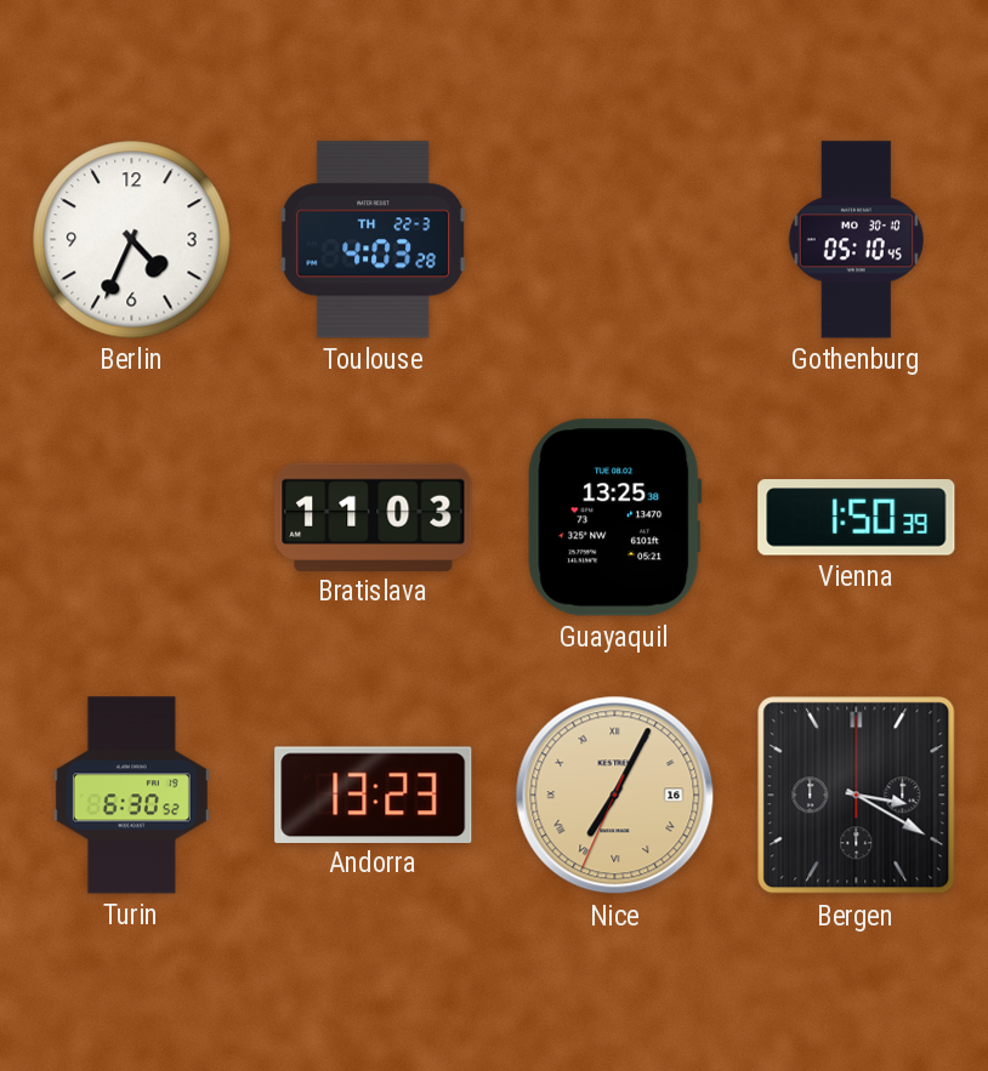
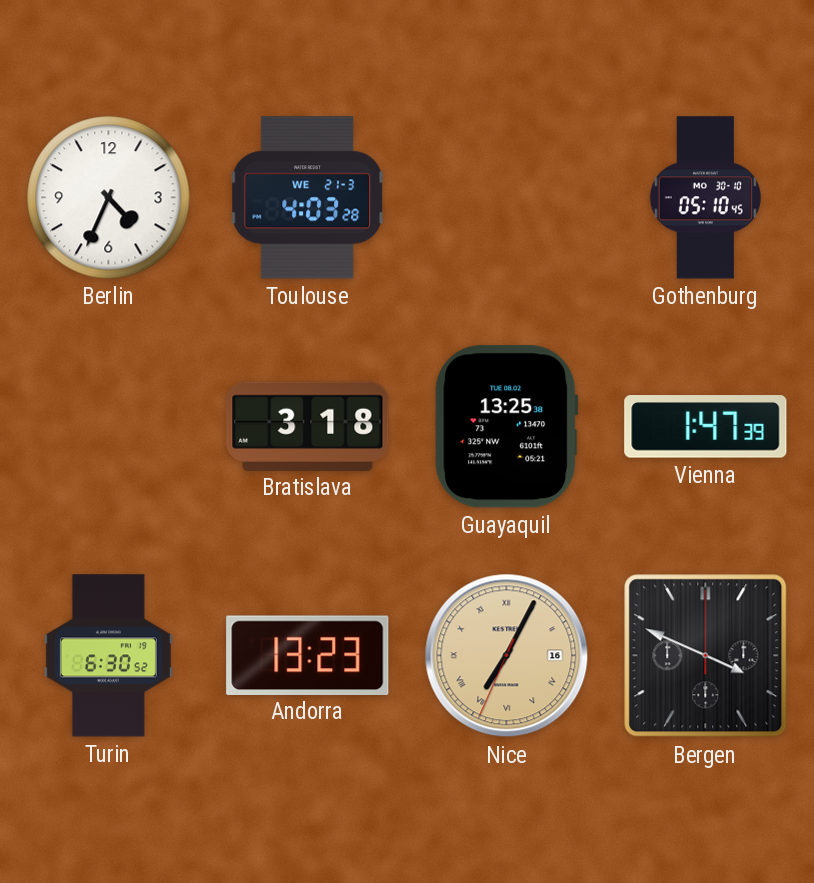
Toulouse date: TH 22-3 -> WE 21-3
Bratislava: 11:03 -> 3:18
Vienna: 1:50 -> 1:47
Bergen: 3:20 -> 3:49
